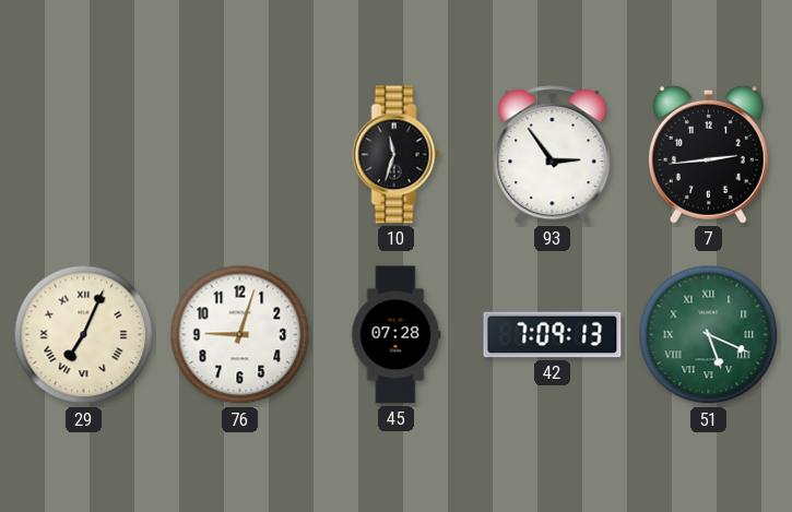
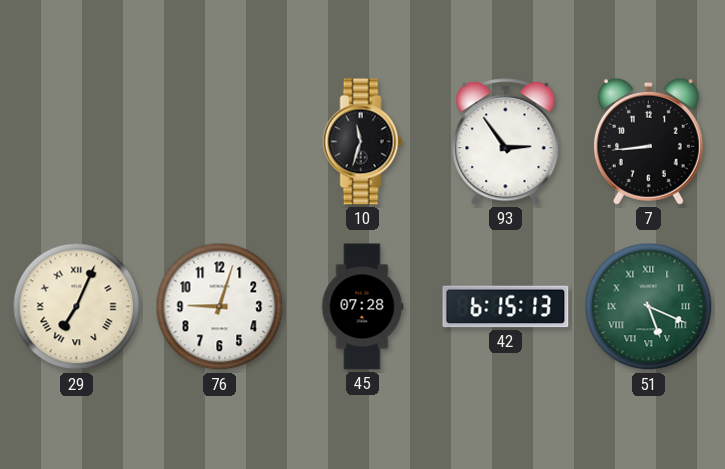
7: 2:44 -> 8:44
42: 7:09 -> 6:15
